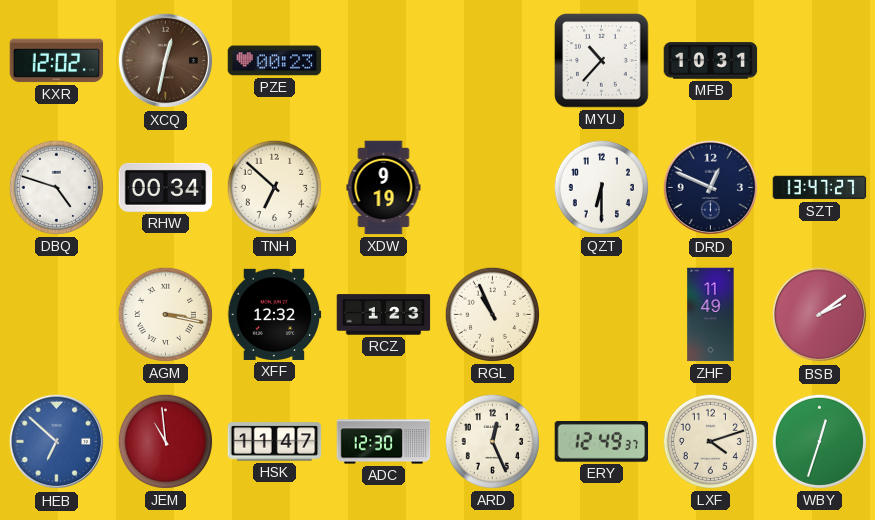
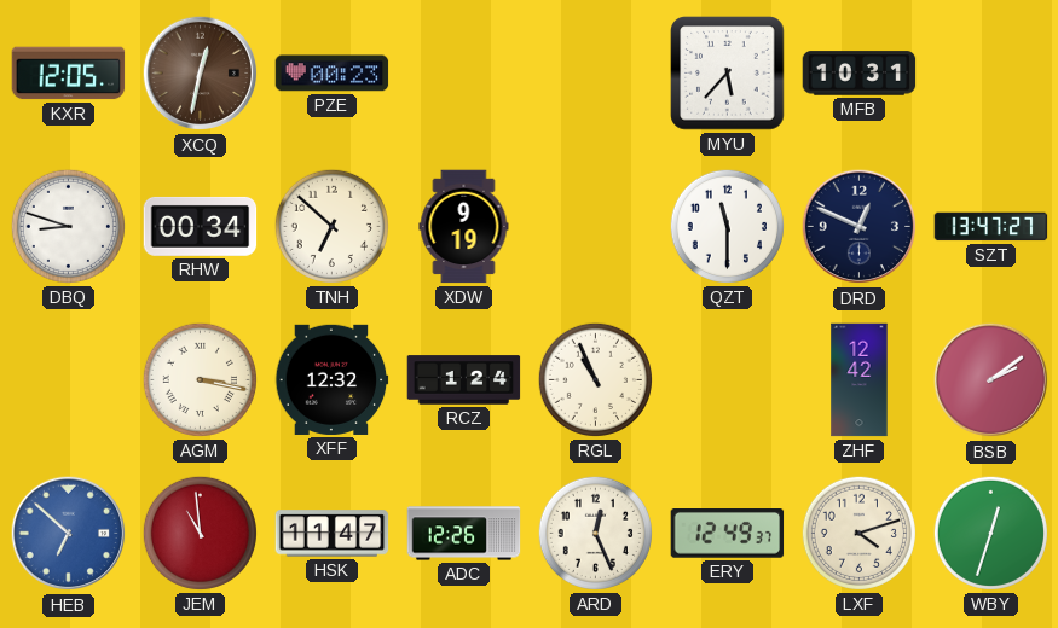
KXR: 12:02 -> 12:05
MYU: 10:37 -> 5:37
DBQ: 4:48 -> 8:48
QZT: 6:30 -> 11:30
RCZ: 1:23 -> 1:24
ZHF: 11:49 -> 12:42
ADC: 12:30 -> 12:26
